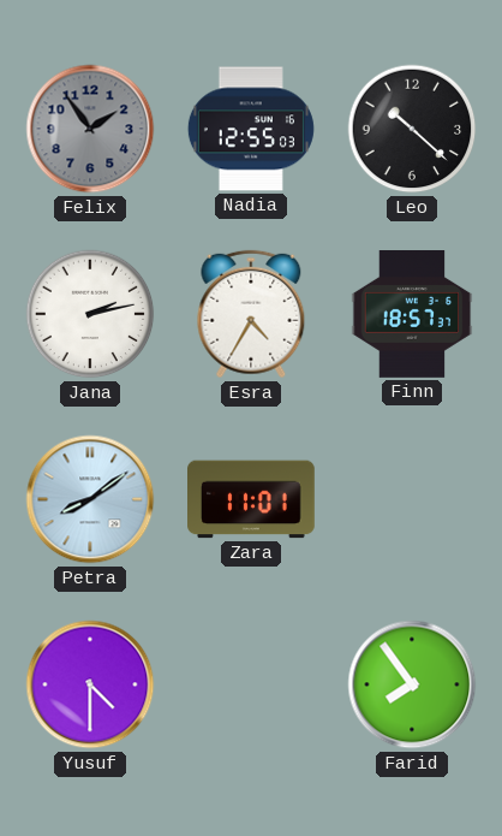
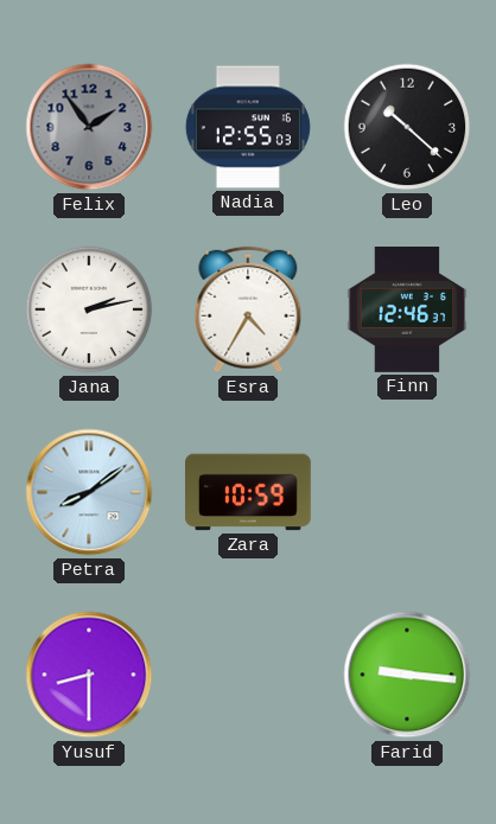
Finn: 18:57 -> 12:46
Zara: 11:01 -> 10:59
Yusuf: 4:30 -> 8:30
Farid: 7:54 -> 9:16
